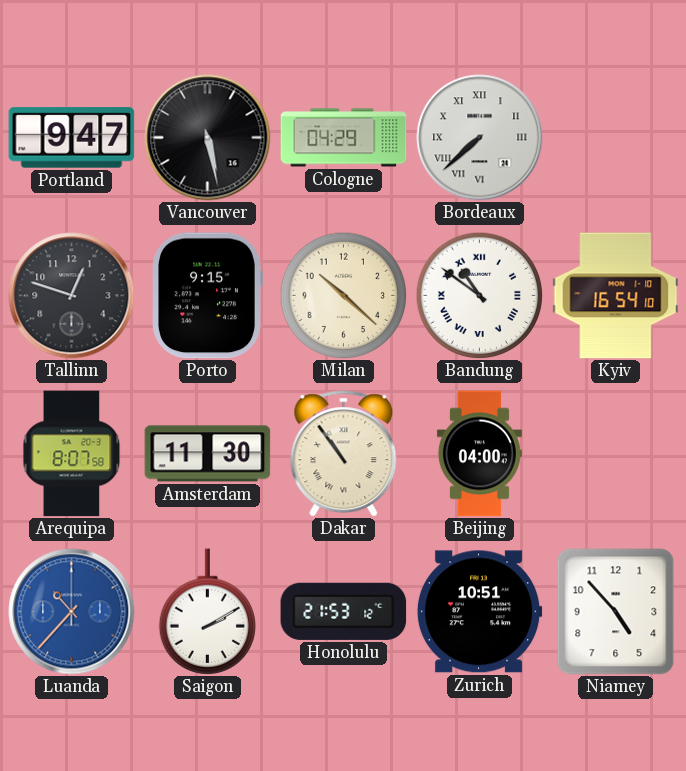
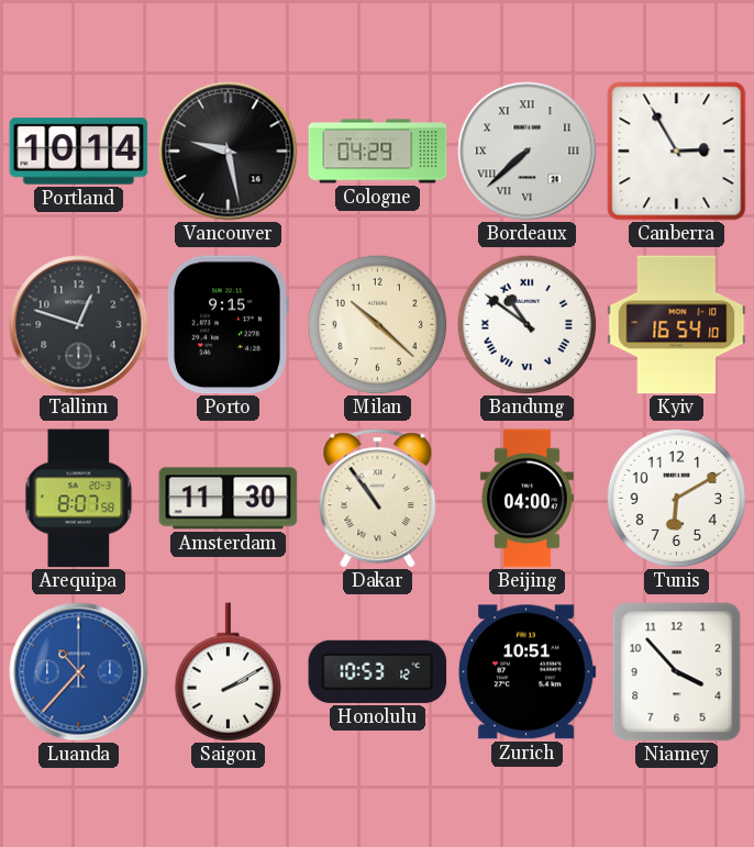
Portland: 9:47 -> 10:14
Vancouver: 5:28 -> 9:28
Canberra: none -> 2:55
Tunis: none -> 6:10
Honolulu: 21:53 -> 10:53
Niamey: 4:53 -> 3:53
